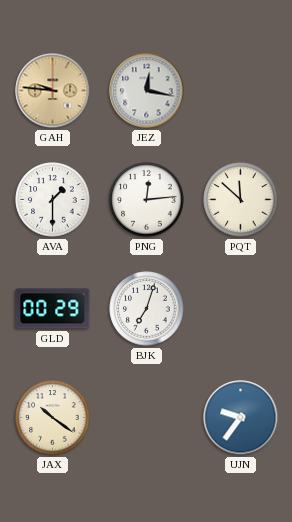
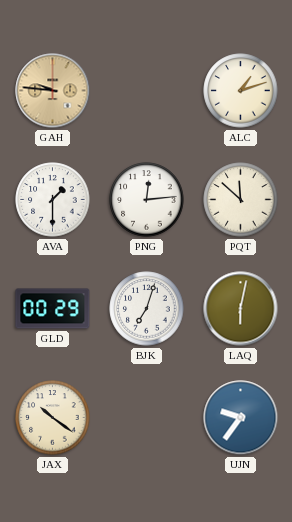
JEZ: 12:17 -> none
ALC: none -> 1:12
LAQ: none -> 6:02
